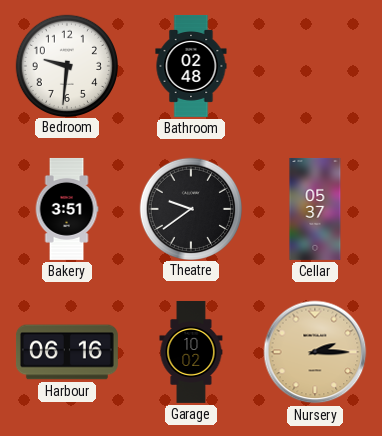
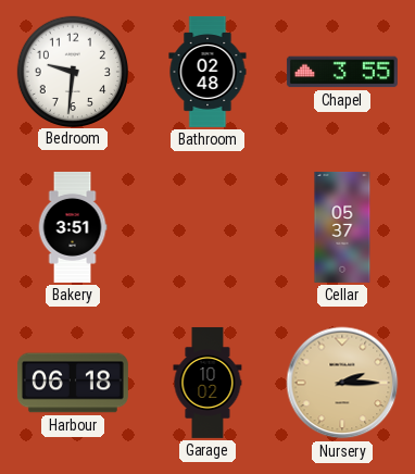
Chapel: none -> 3:55
Theatre: 9:39 -> none
Harbour: 06:16 -> 06:18
